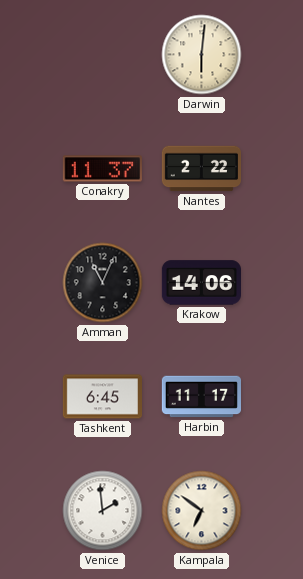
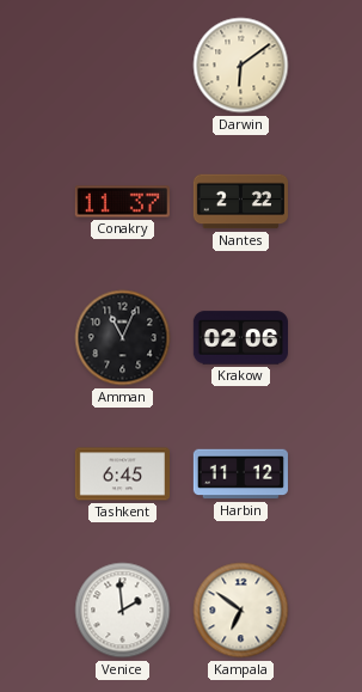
Darwin: 6:01 -> 6:09
Krakow: 14:06 -> 02:06
Harbin: 11:17 -> 11:12
